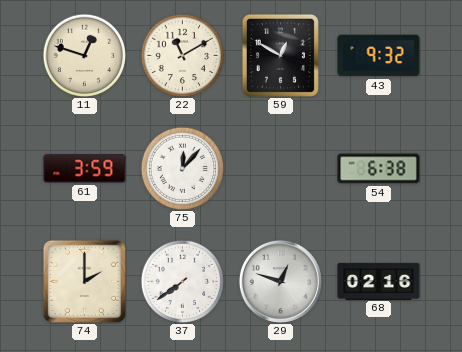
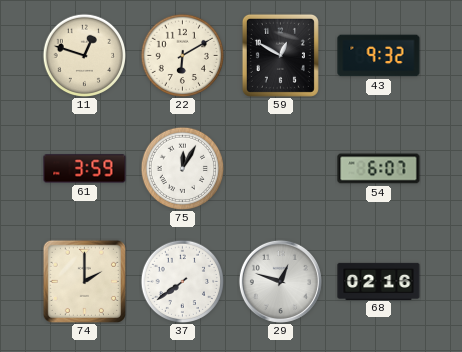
22: 11:10 -> 6:10
75: 12:07 -> 12:05
54: 6:38 -> 6:07
